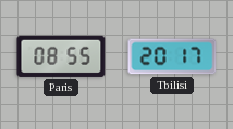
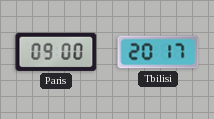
Paris: 08:55 -> 09:00
